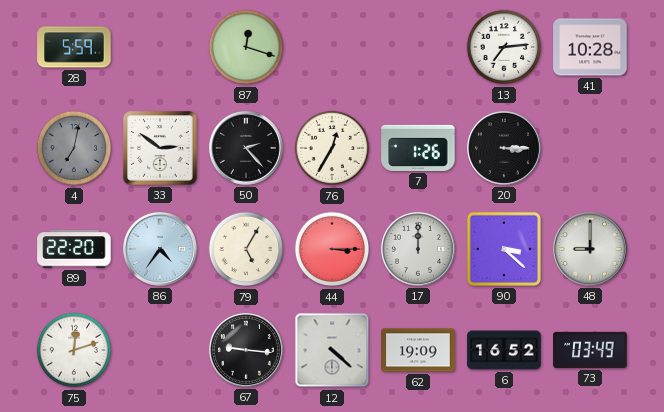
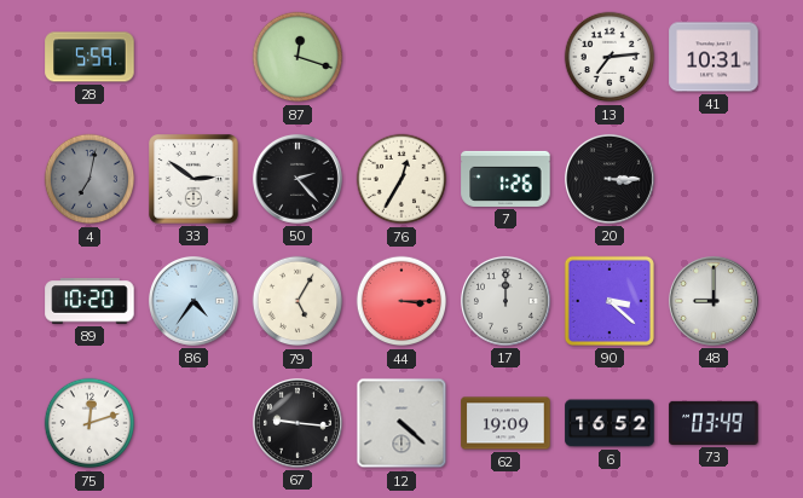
41: 10:28 -> 10:31
89: 22:20 -> 10:20
